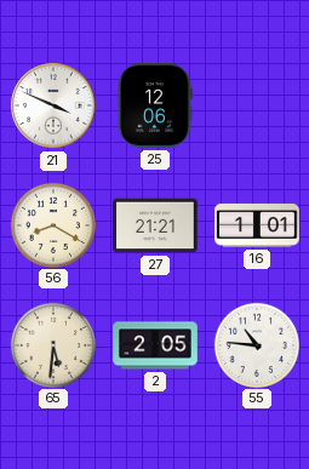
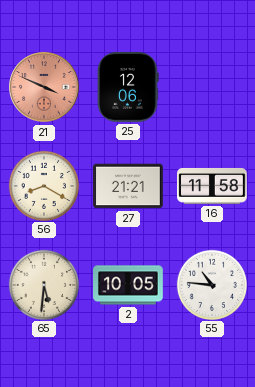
21 dial: white -> salmon
16: 1:01 -> 11:58
2: 2:05 -> 10:05
